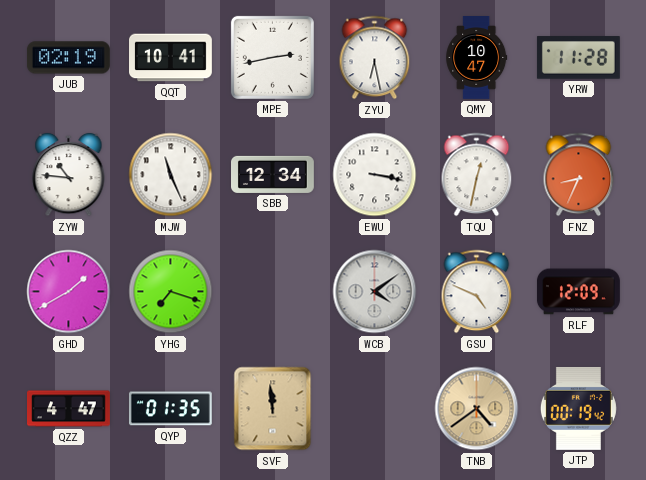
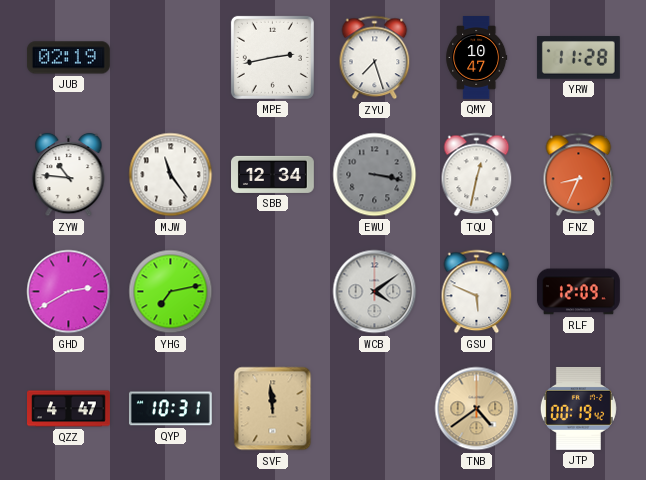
QQT: 10:41 -> none
ZYU: 6:28 -> 7:27
MJW: 11:26 -> 11:24
EWU dial: white -> grey
GHD: 1:40 -> 2:40
YHG: 7:18 -> 7:13
GSU: 4:49 -> 5:49
QYP: 01:35 -> 10:31
